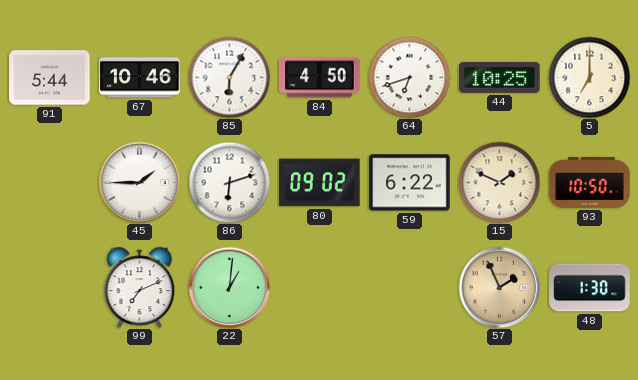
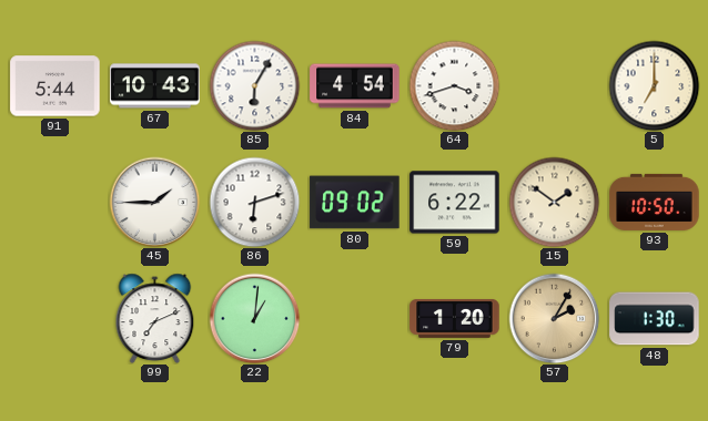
67: 10:46 -> 10:43
84: 4:50 -> 4:54
64: 6:42 -> 3:42
44: 10:25 -> none
15: 1:49 -> 1:51
79: none -> 1:20
57: 1:56 -> 2:05
